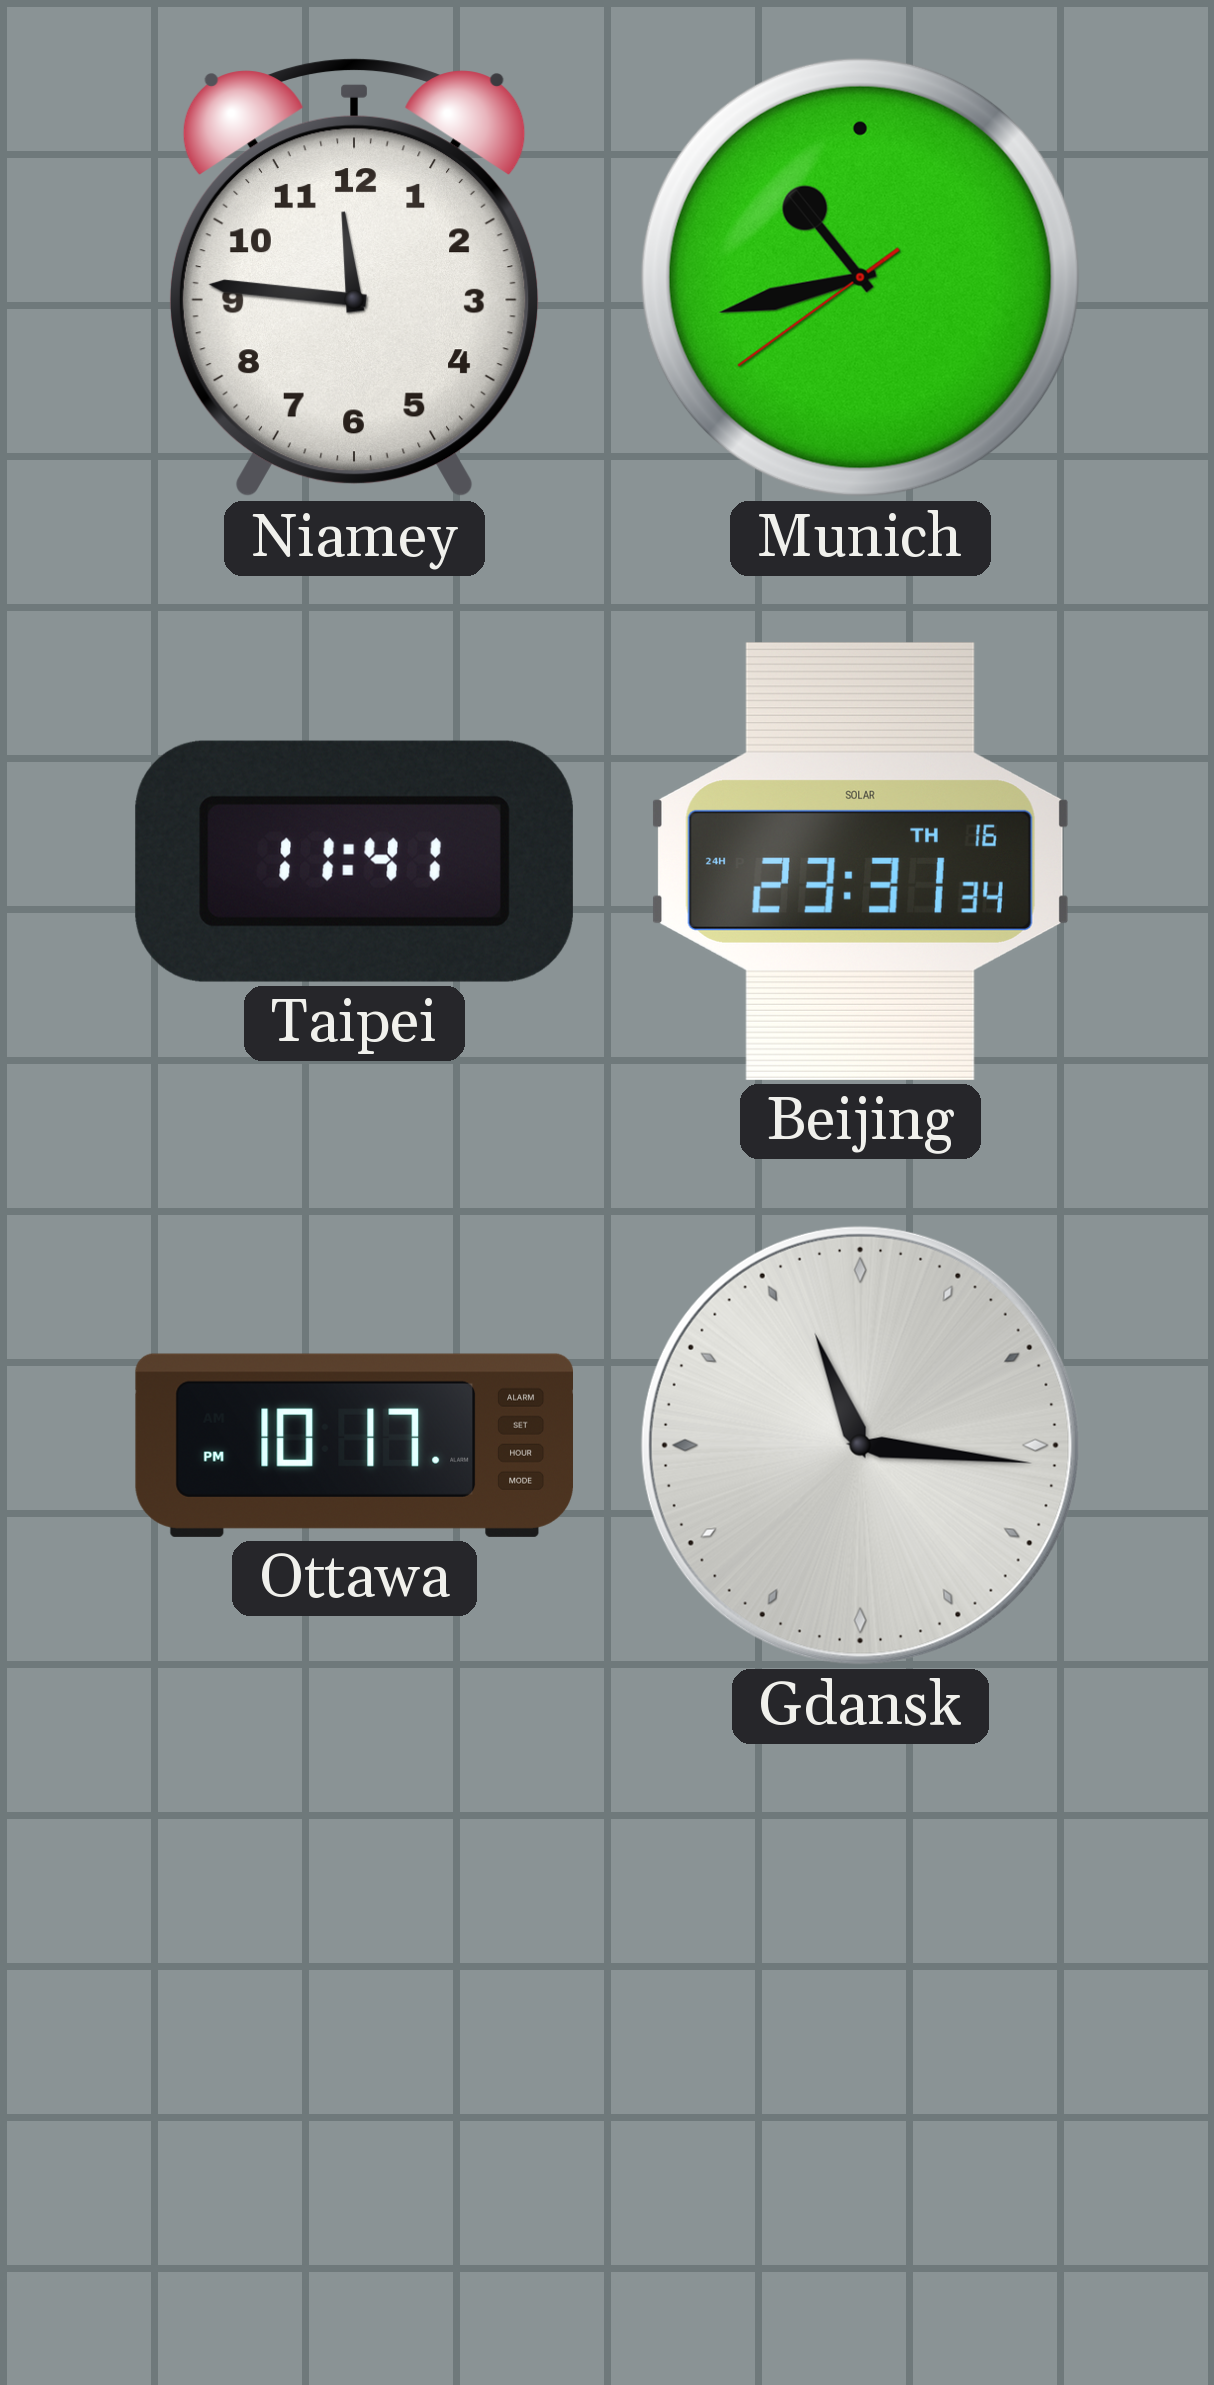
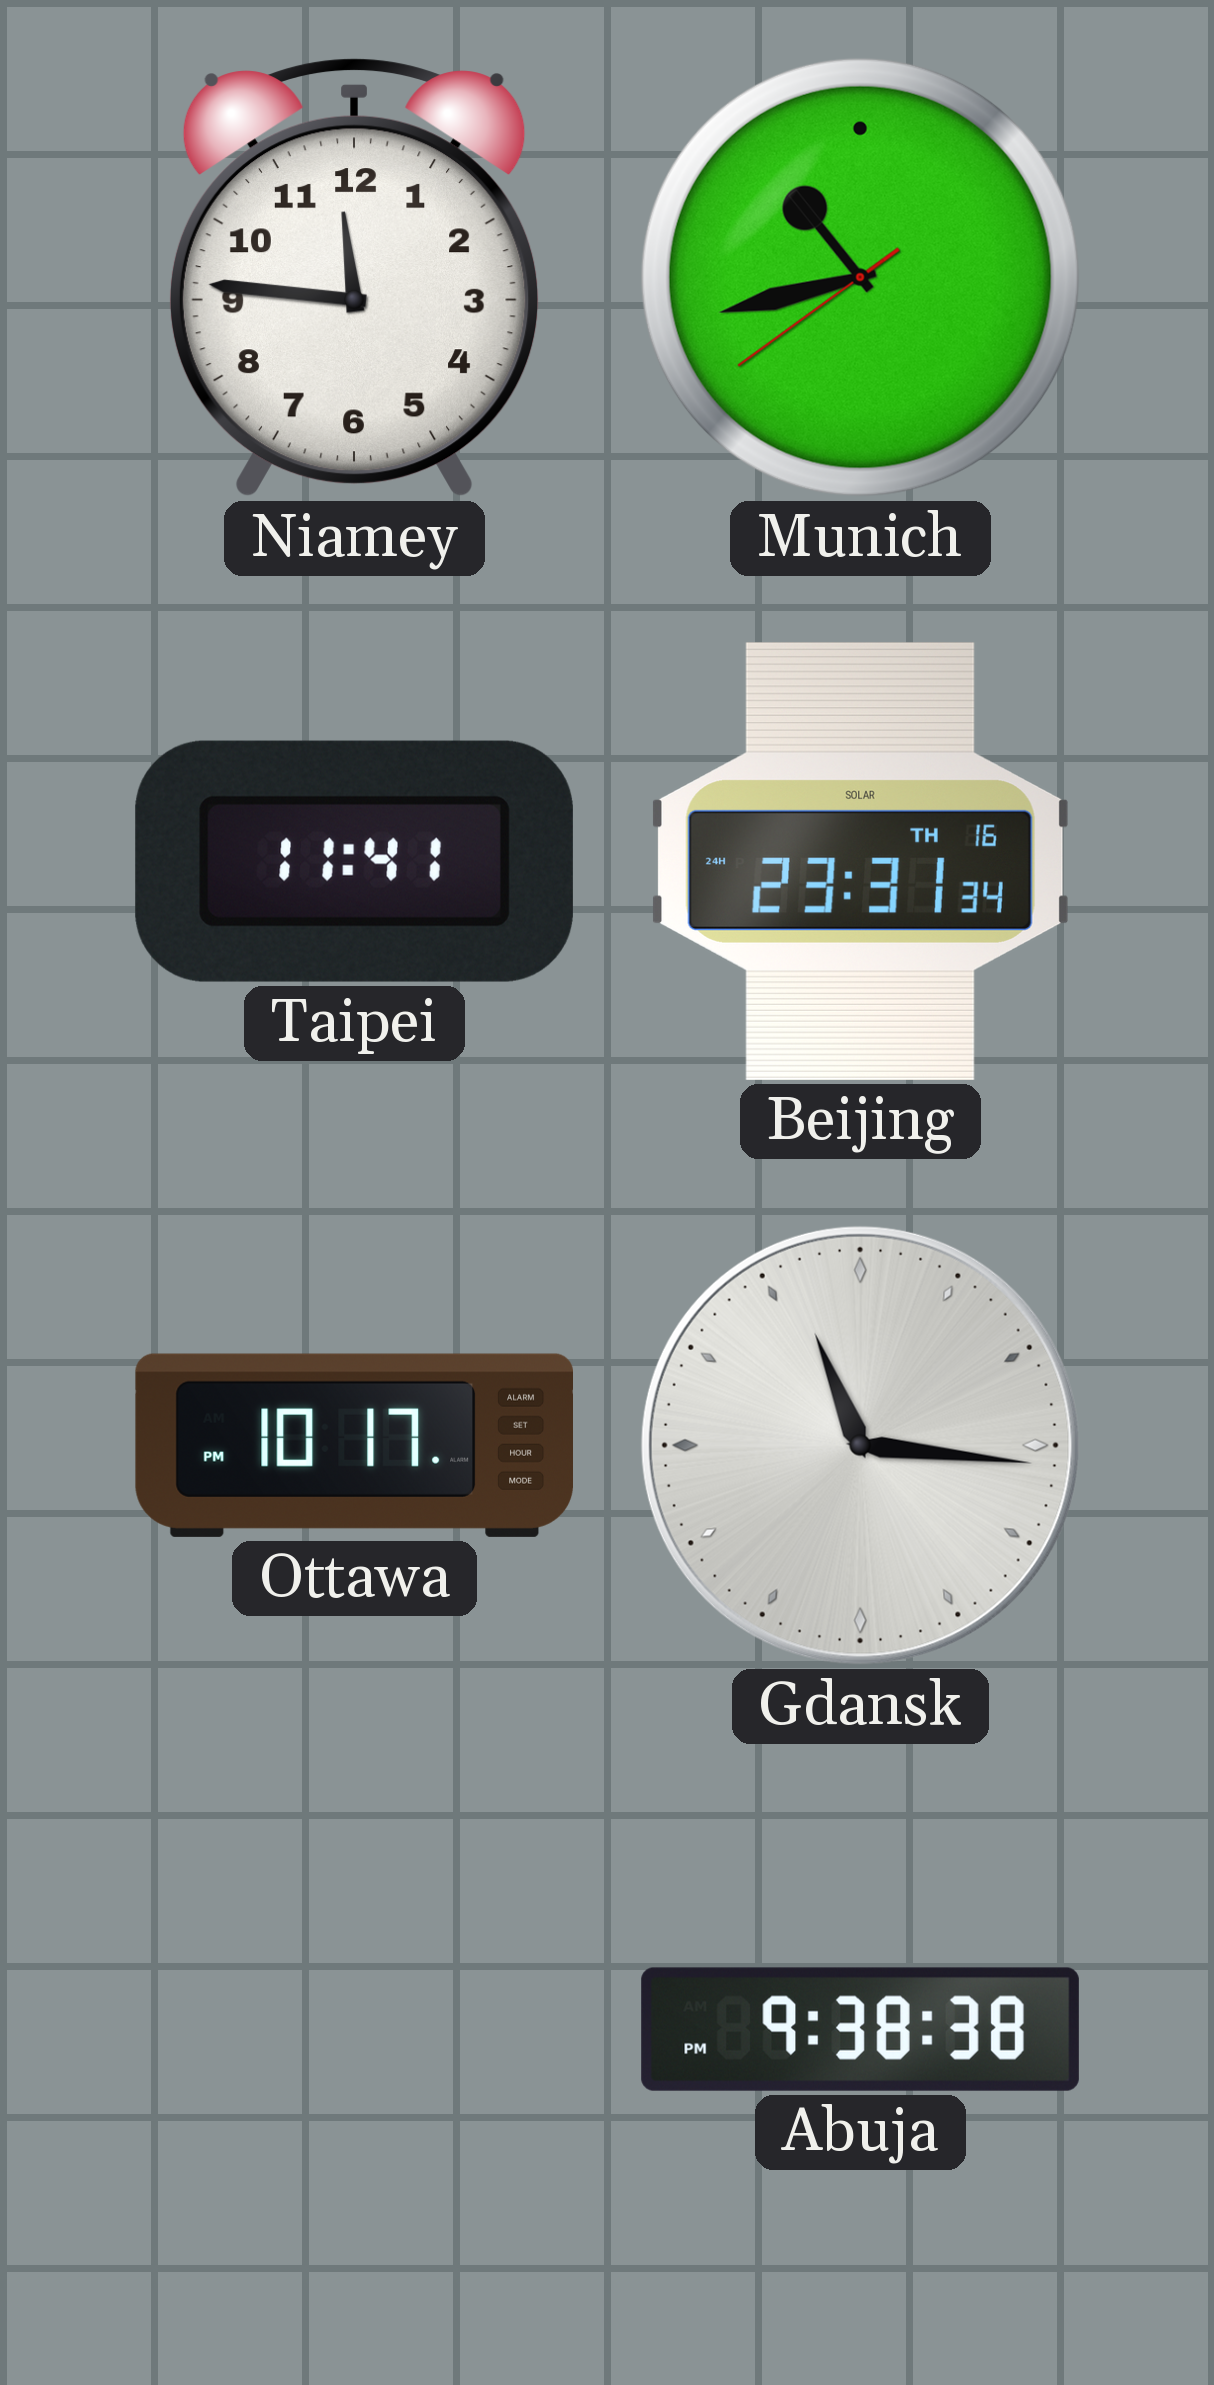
Abuja: none -> 9:38
